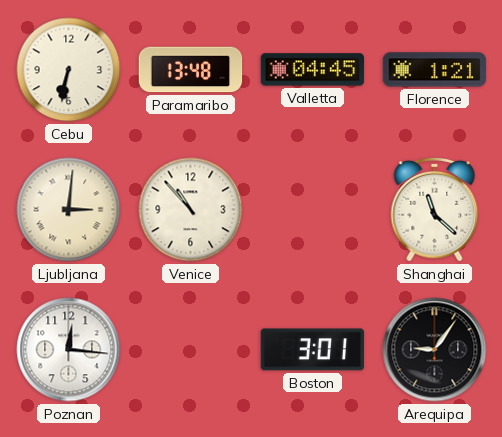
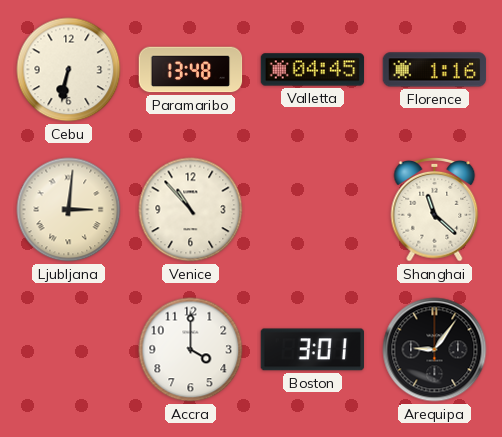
Florence: 1:21 -> 1:16
Poznan: 12:16 -> none
Accra: none -> 4:00
